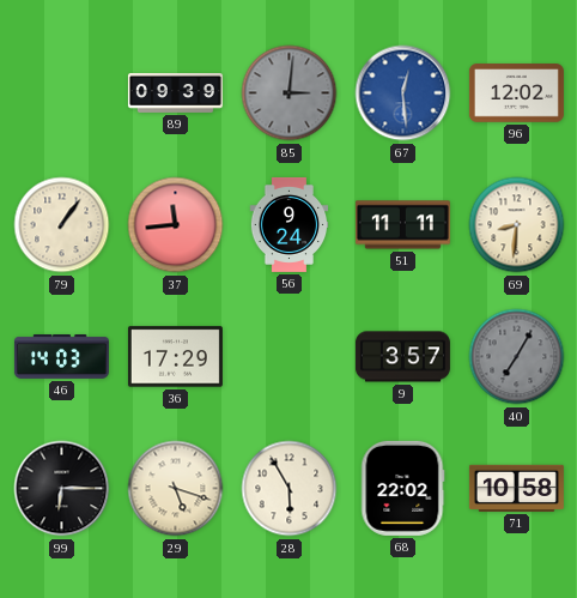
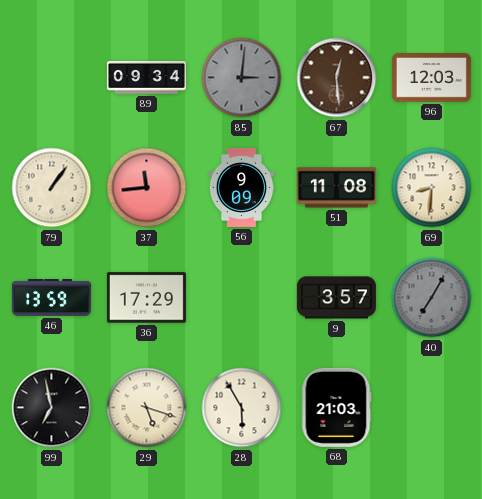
89: 09:39 -> 09:34
67 dial: blue -> brown
96: 12:02 -> 12:03
56: 9:24 -> 9:09
51: 11:11 -> 11:08
46: 14:03 -> 13:59
99: 6:15 -> 6:58
68: 22:02 -> 21:03
71: 10:58 -> none
